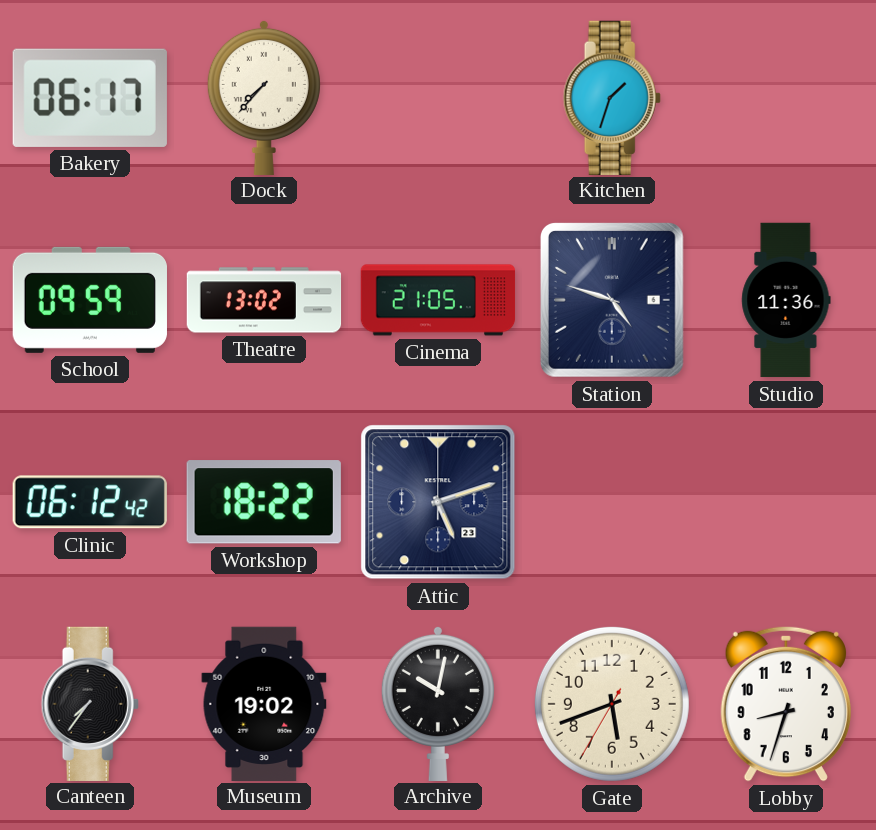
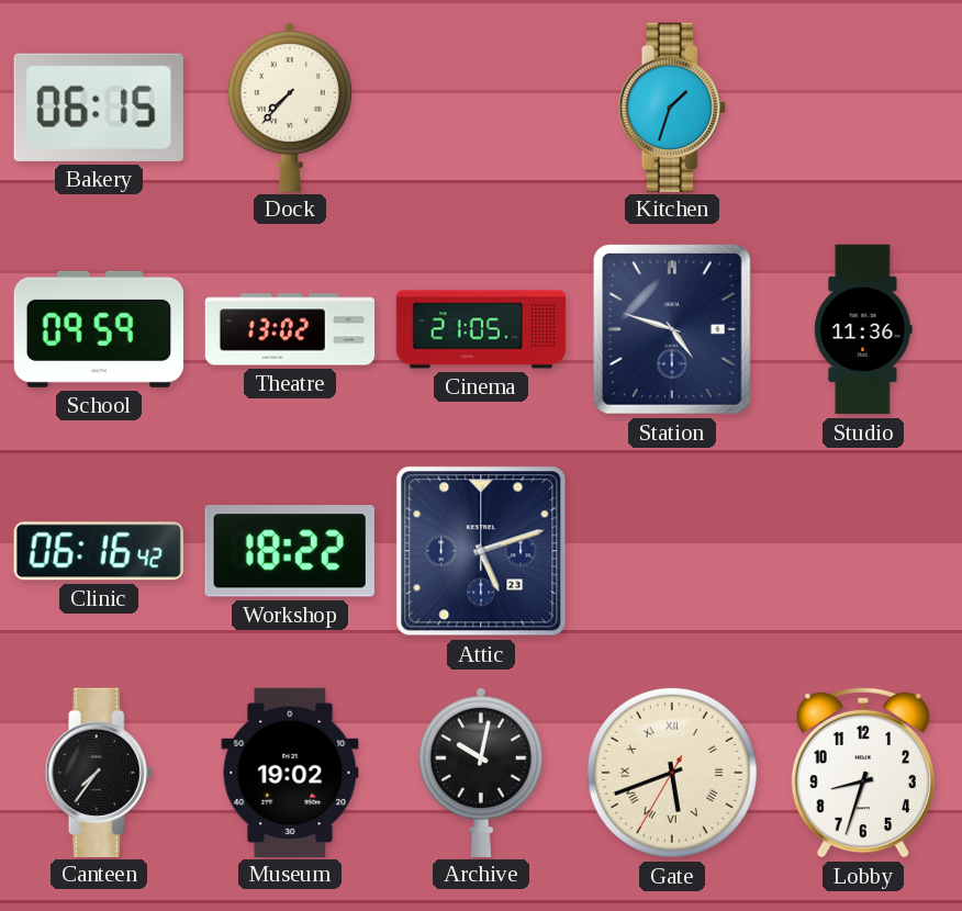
Bakery: 06:17 -> 06:15
Clinic: 06:12 -> 06:16
Gate numerals: Arabic -> Roman
